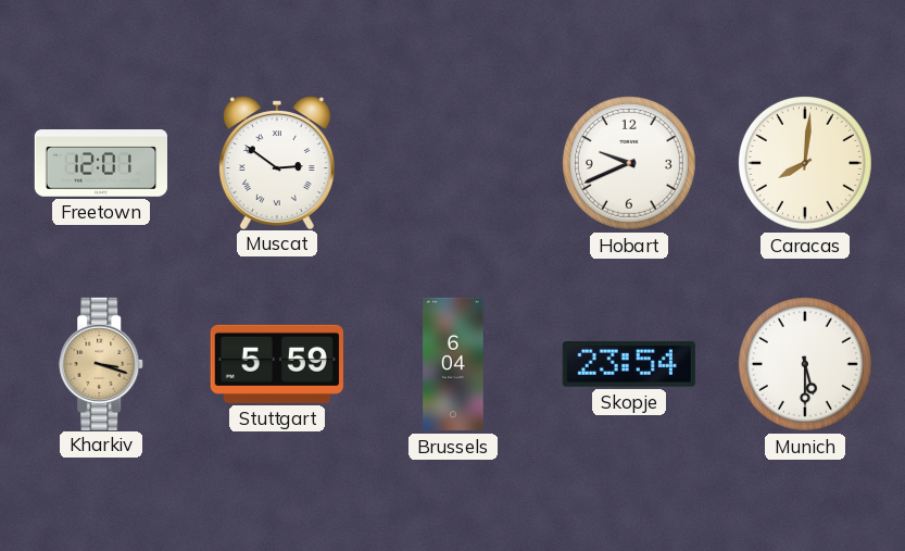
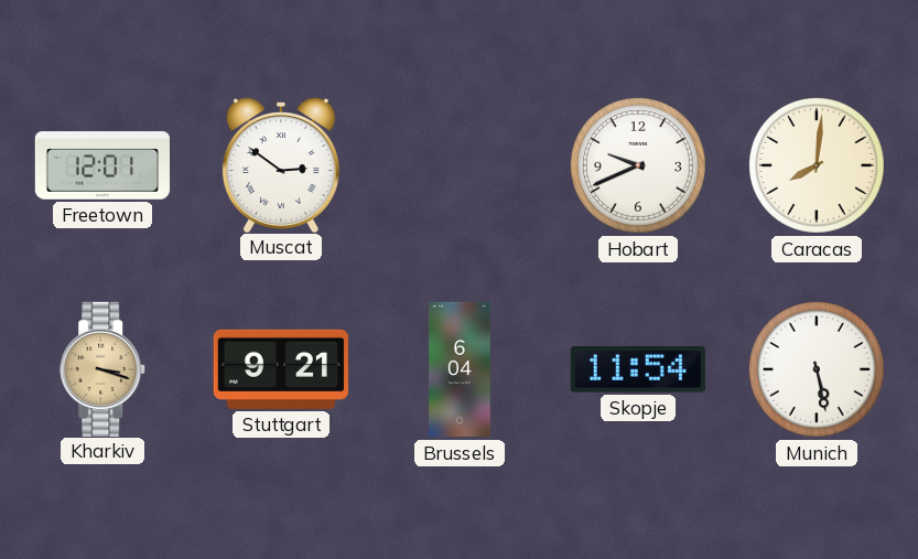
Stuttgart: 5:59 -> 9:21
Skopje: 23:54 -> 11:54
Munich: 5:30 -> 5:28
